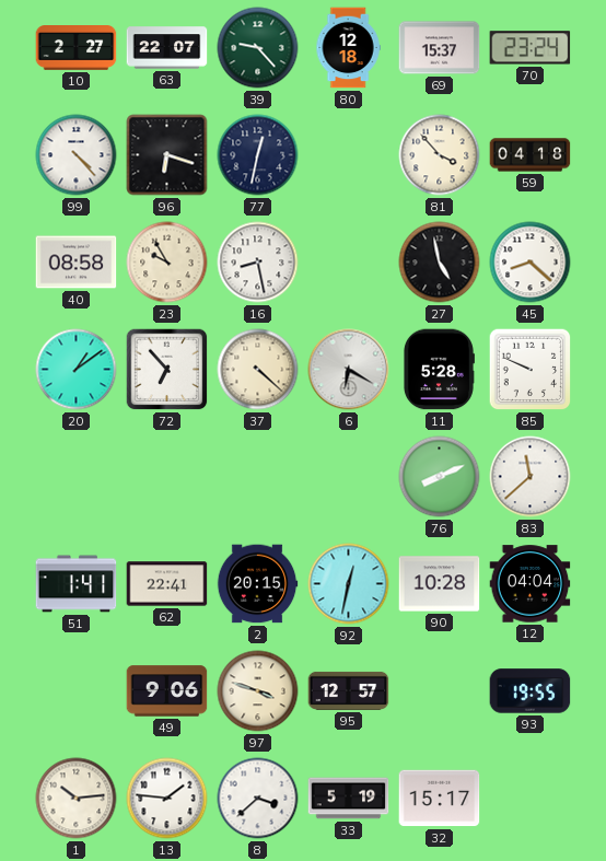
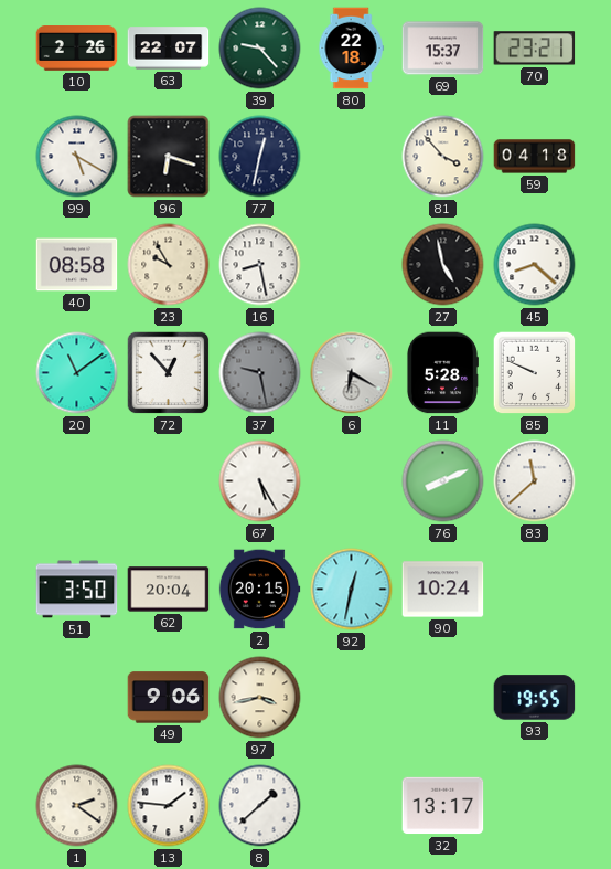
10: 2:27 -> 2:26
80: 12:18 -> 22:18
70: 23:24 -> 23:21
99: 4:23 -> 5:20
20: 1:09 -> 11:09
72: 6:53 -> 12:53
37: 4:22 -> 9:28
37 dial: cream -> grey
67: none -> 5:25
51: 1:41 -> 3:50
62: 22:41 -> 20:04
90: 10:28 -> 10:24
12: 04:04 -> none
97: 3:48 -> 3:43
95: 12:57 -> none
1: 10:14 -> 2:21
8: 3:38 -> 1:38
33: 5:19 -> none
32: 15:17 -> 13:17
